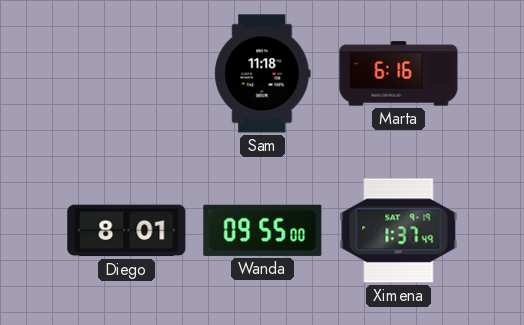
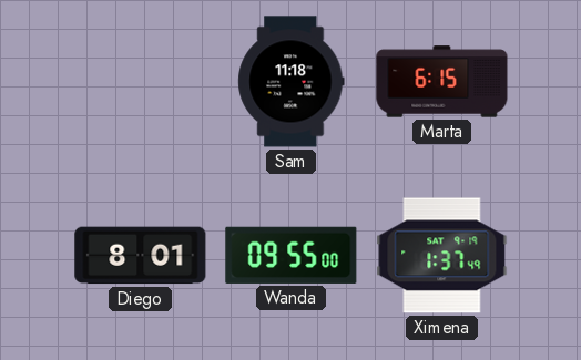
Marta: 6:16 -> 6:15
